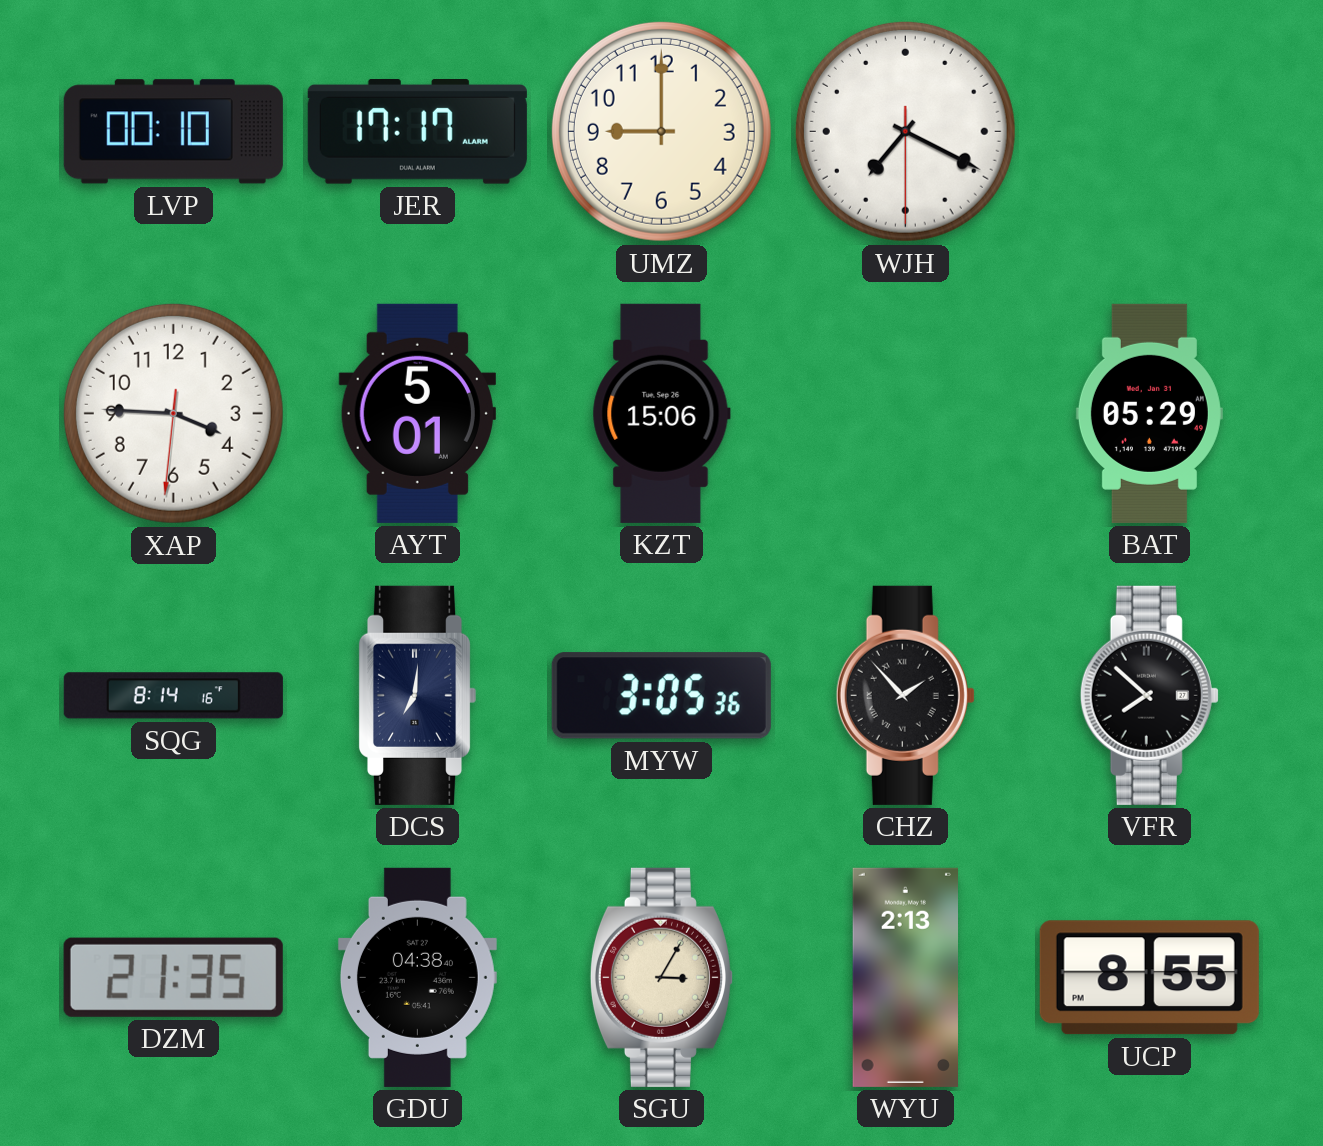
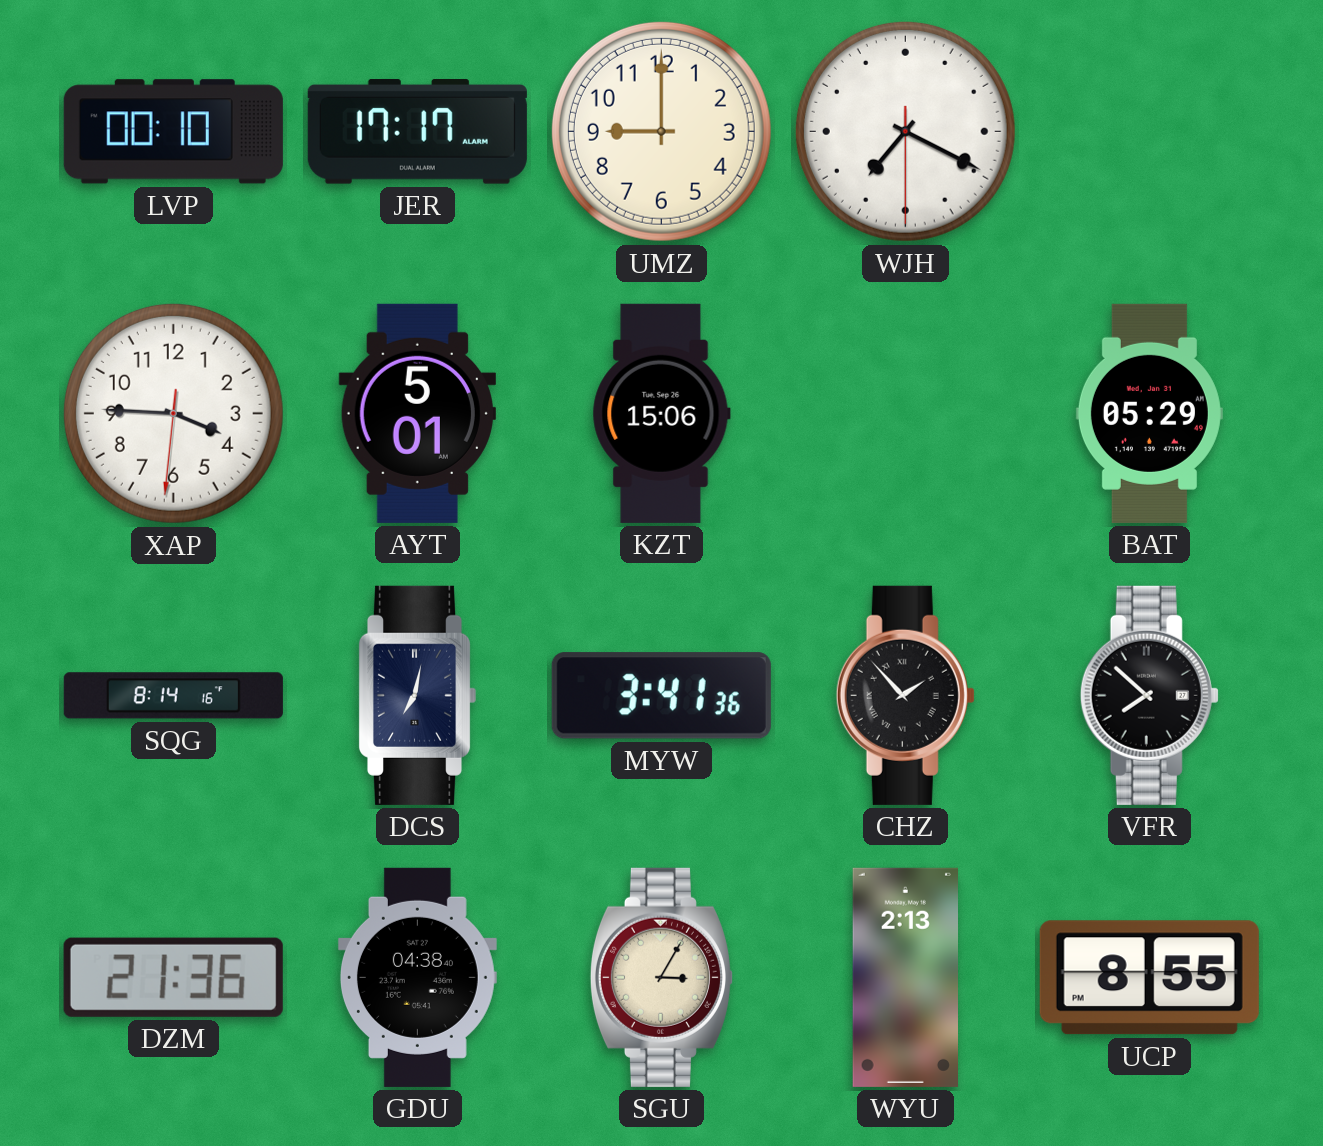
DCS: 7:01 -> 7:02
MYW: 3:05 -> 3:41
DZM: 21:35 -> 21:36
